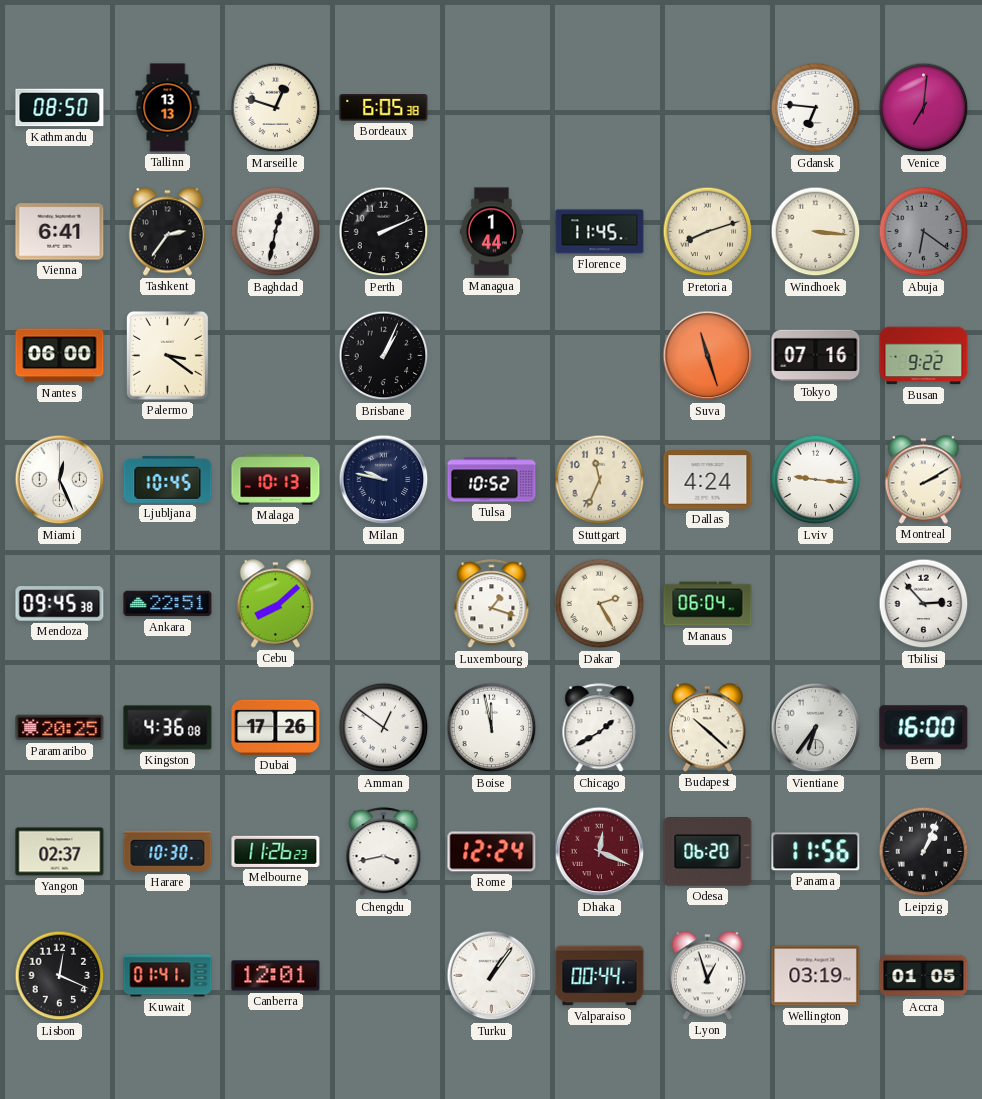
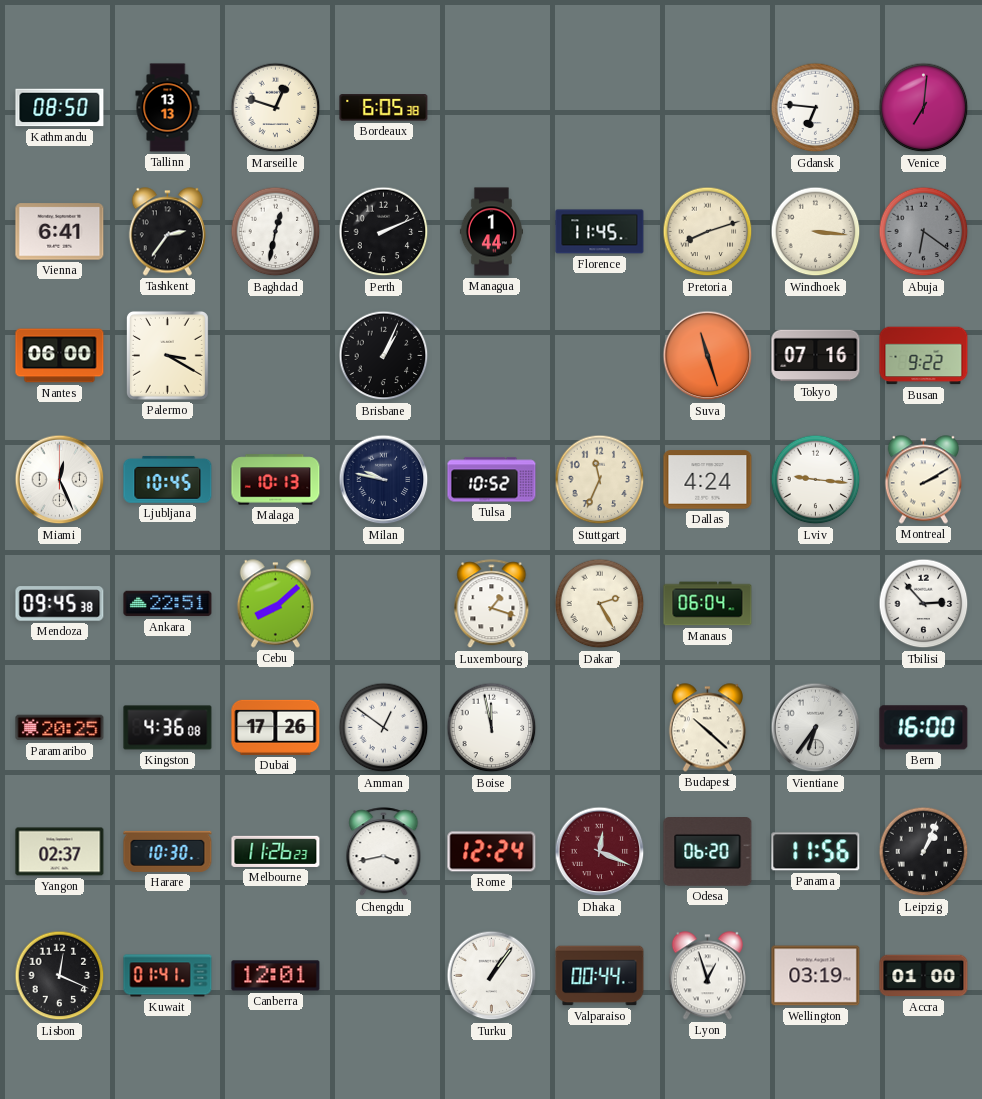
Palermo: 3:21 -> 3:20
Chicago: 1:40 -> none
Accra: 01:05 -> 01:00
